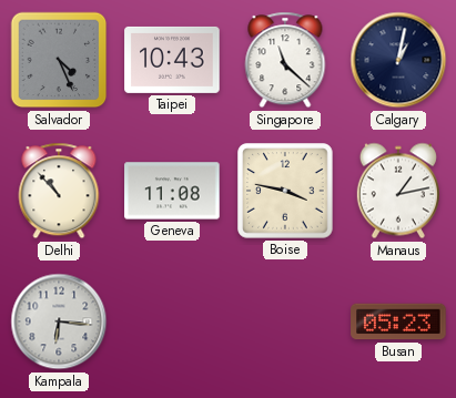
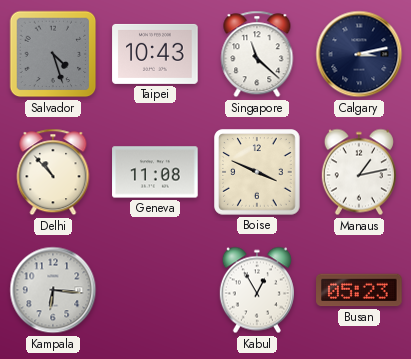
Salvador: 4:26 -> 4:27
Calgary: 1:02 -> 3:13
Boise: 3:47 -> 3:49
Kabul: none -> 12:55
